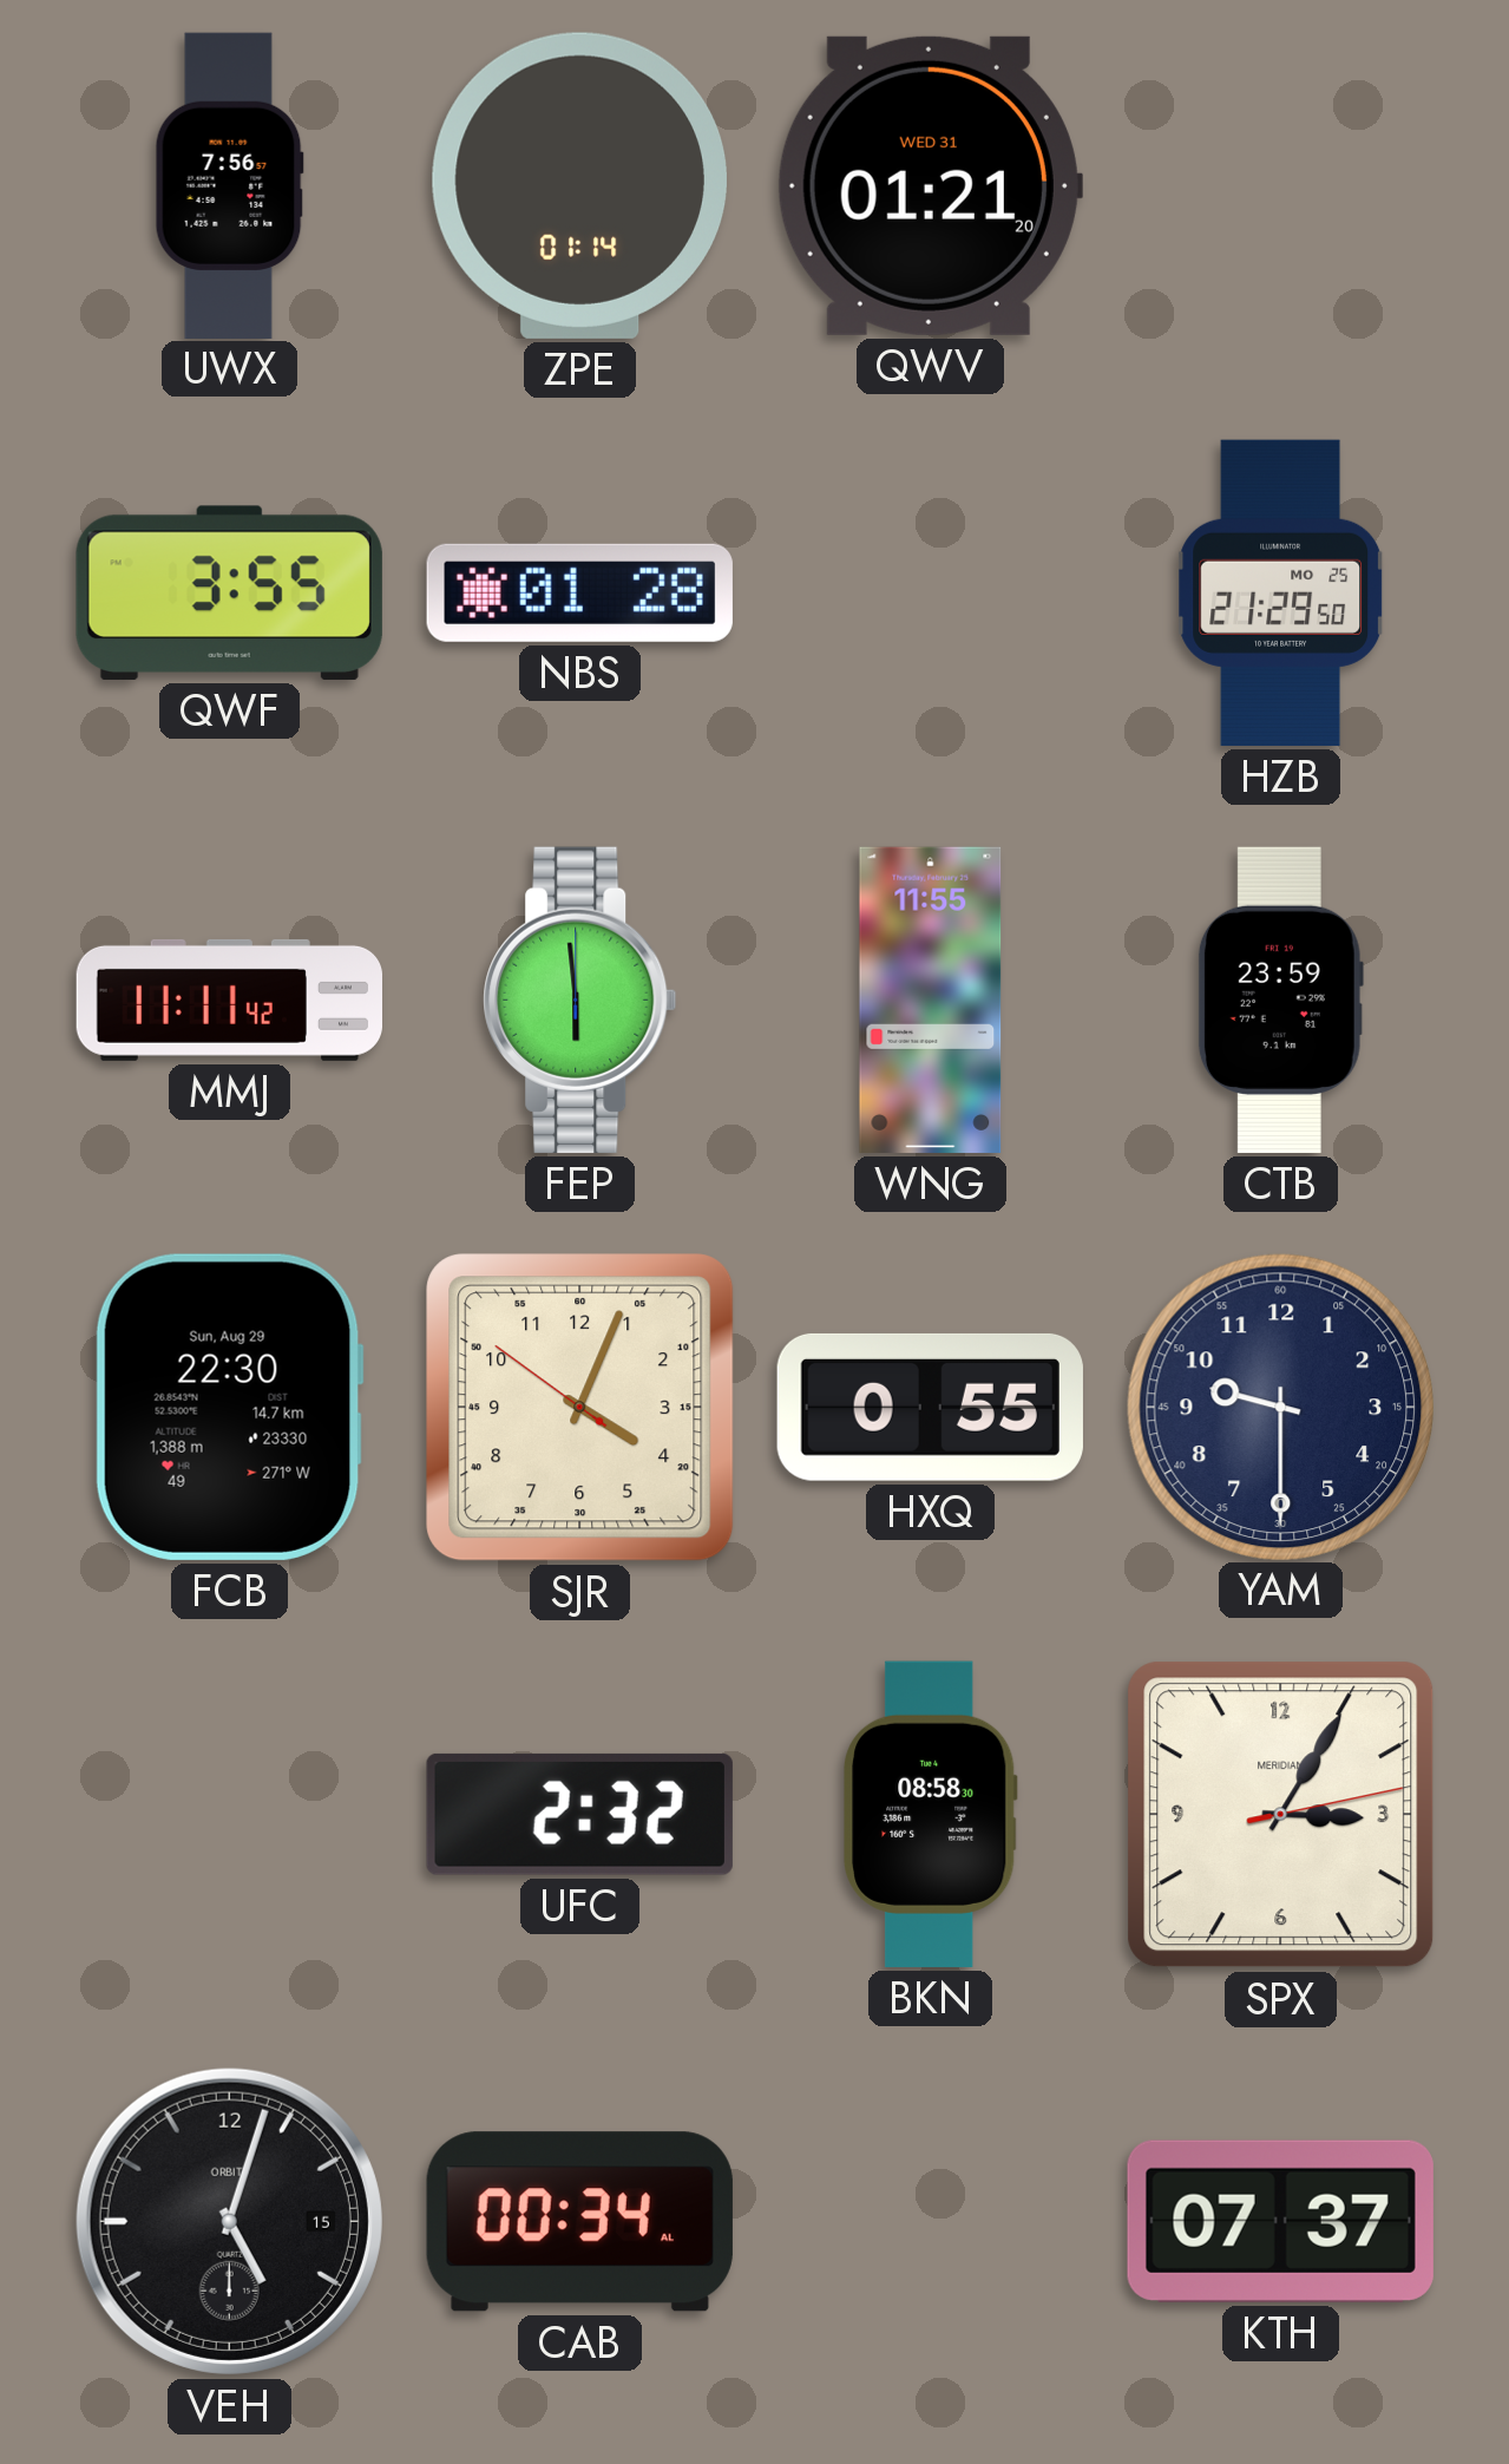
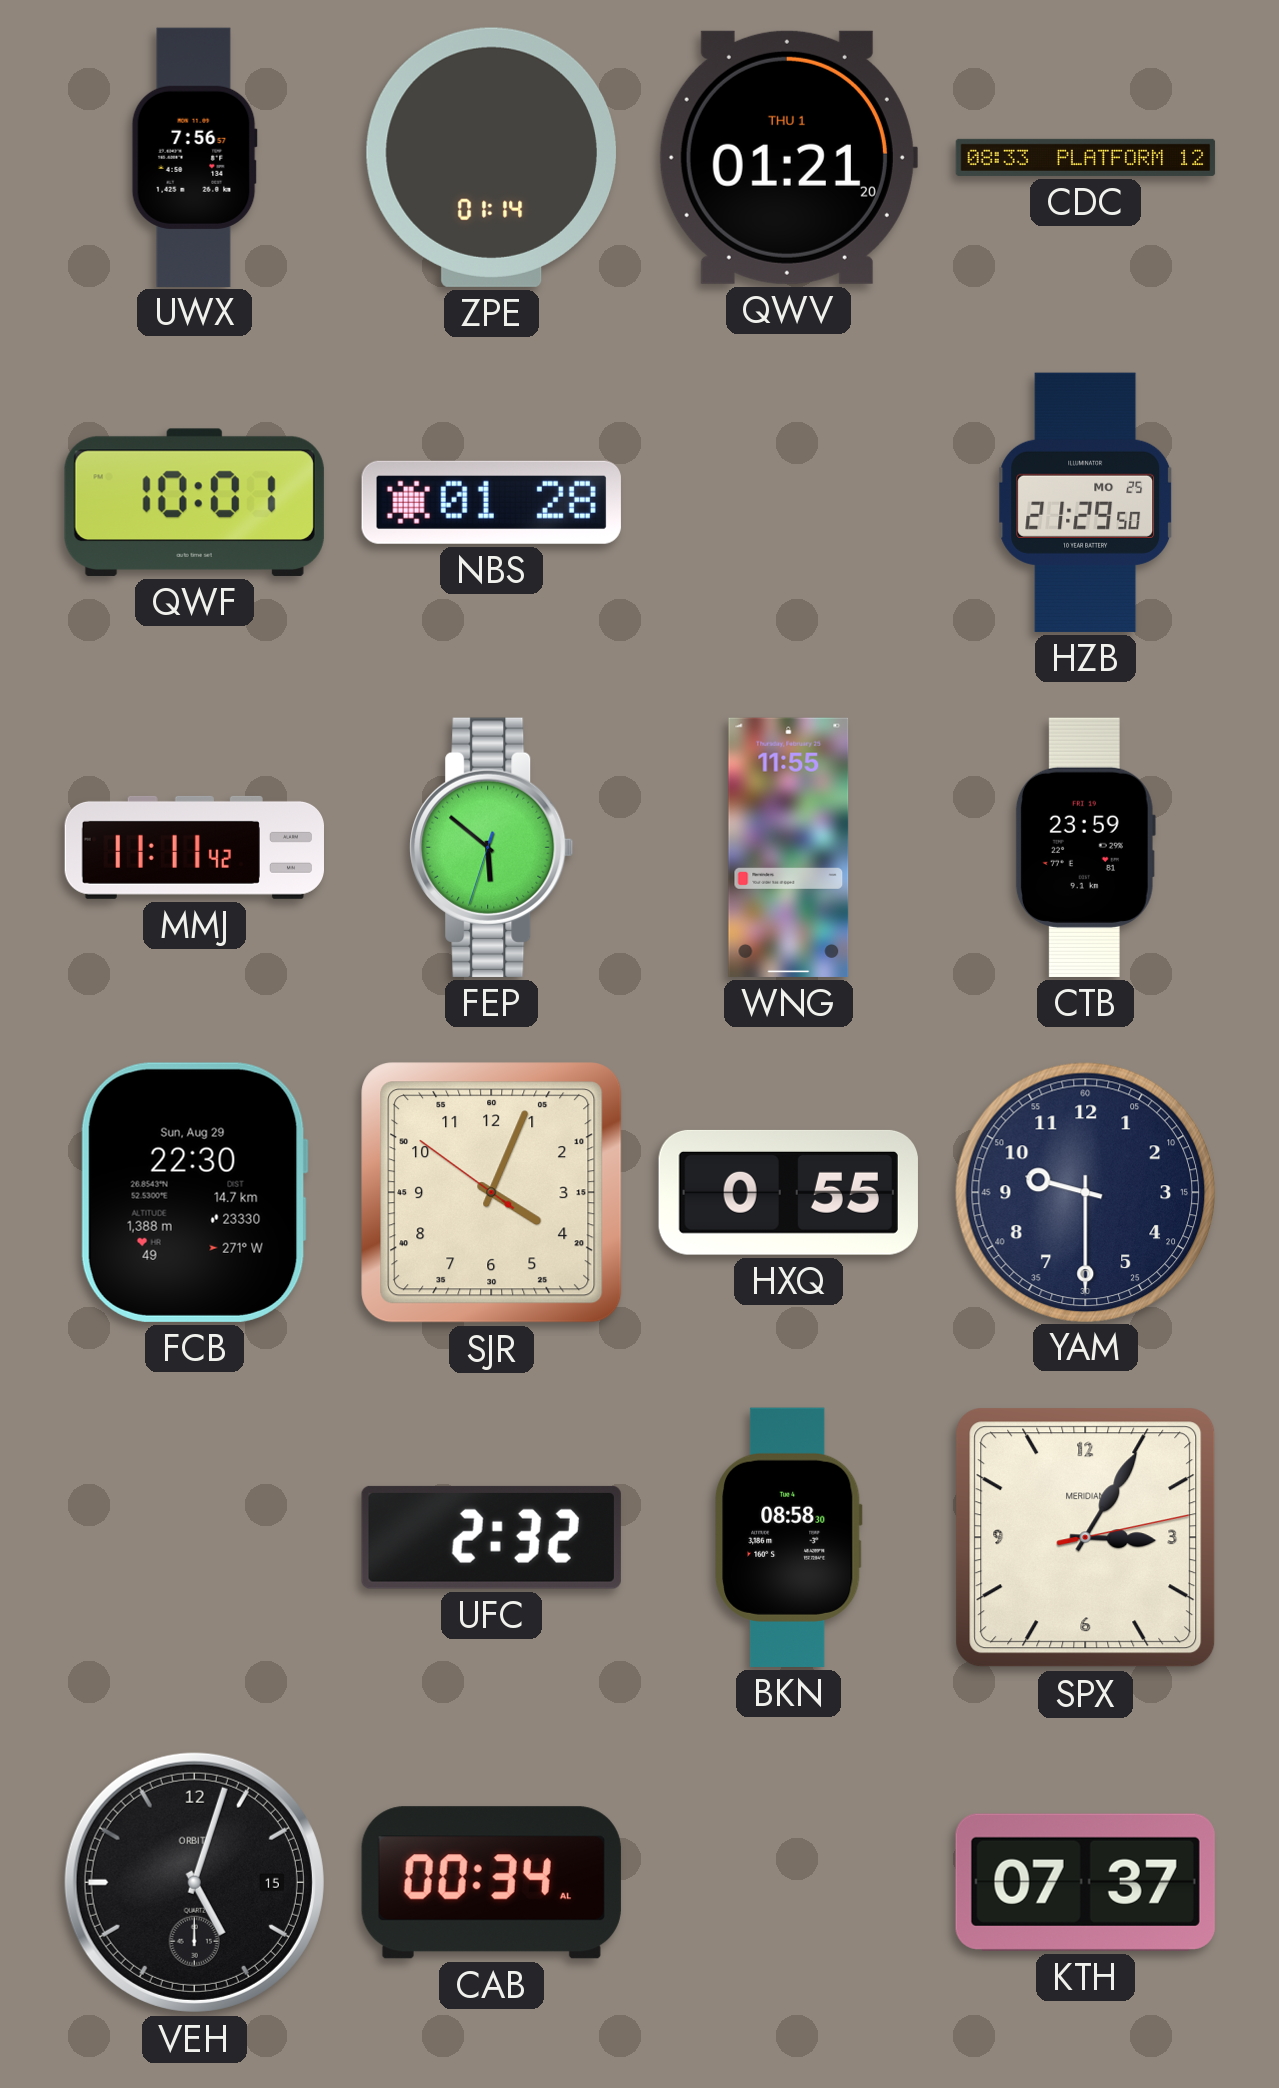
QWV date: WED 31 -> THU 1
CDC: none -> 08:33
QWF: 3:55 -> 10:01
FEP: 5:59 -> 5:51
